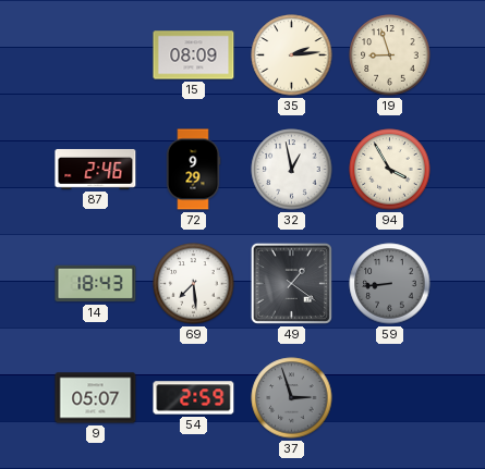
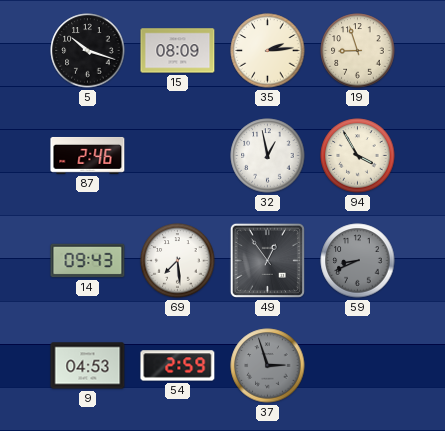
5: none -> 10:18
72: 9:29 -> none
14: 18:43 -> 09:43
49: 1:21 -> 12:54
59: 8:44 -> 8:41
9: 05:07 -> 04:53
